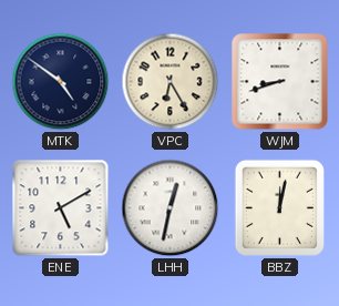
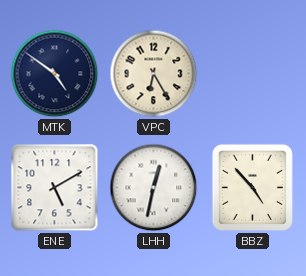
WJM: 8:42 -> none
BBZ: 12:02 -> 4:53
